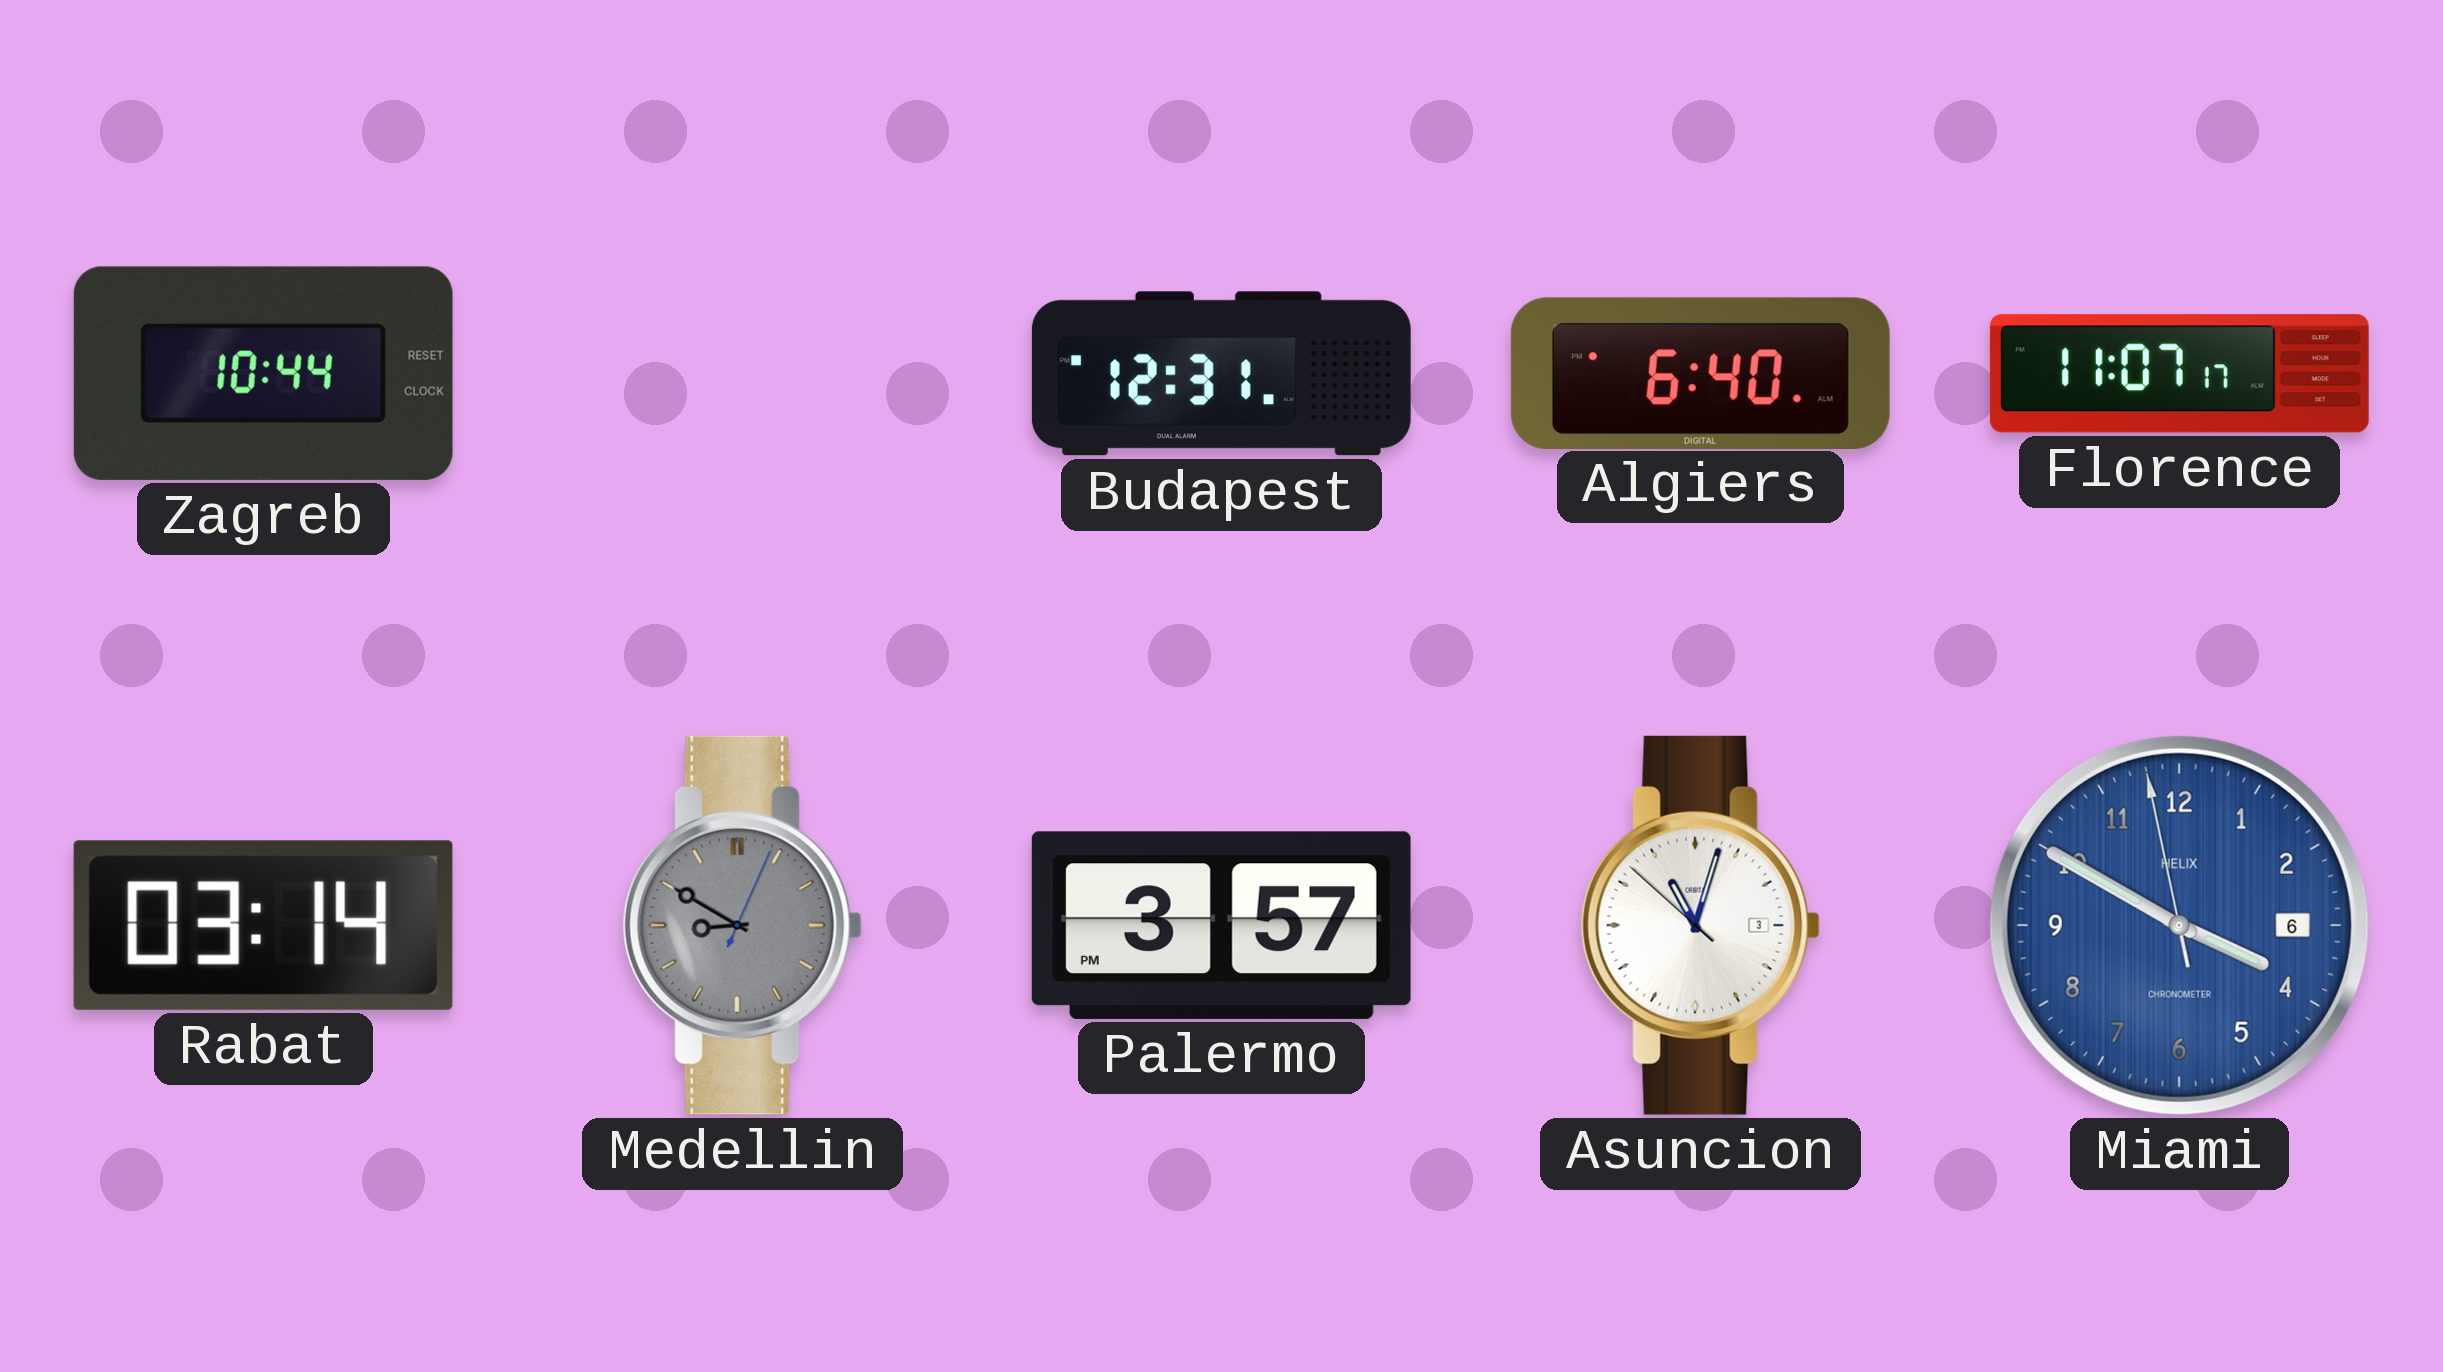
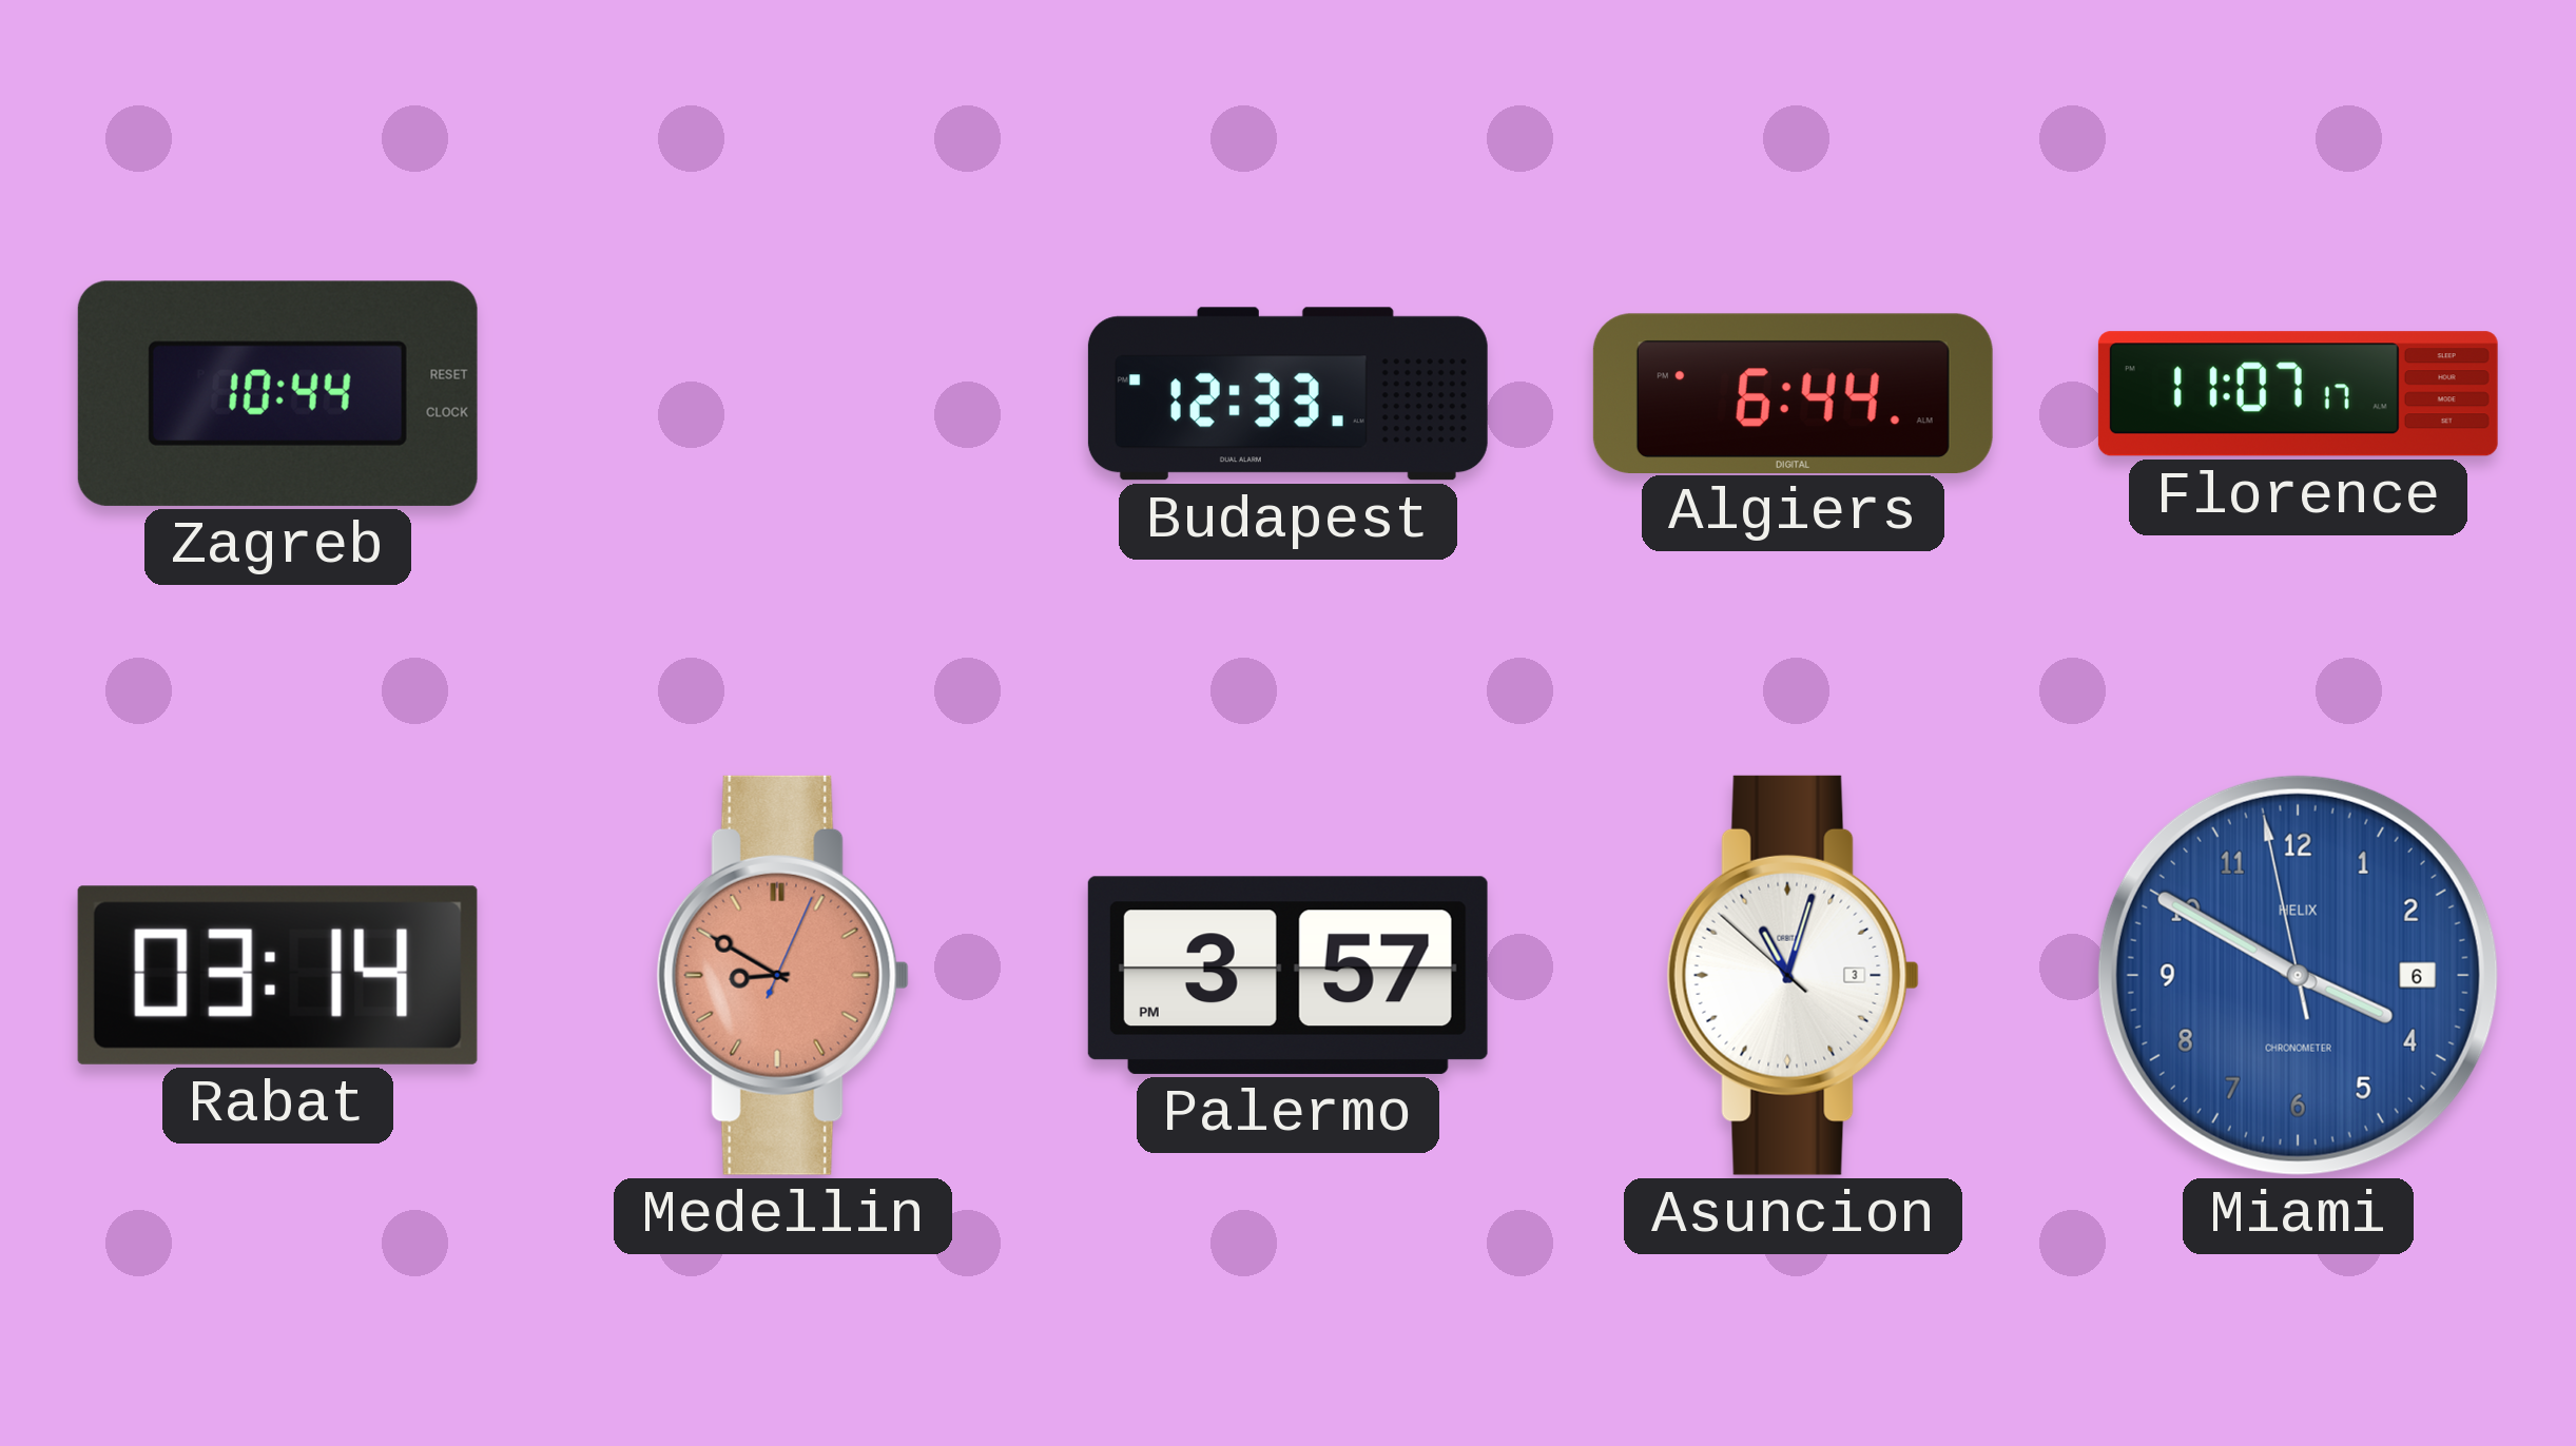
Budapest: 12:31 -> 12:33
Algiers: 6:40 -> 6:44
Medellin dial: grey -> salmon
